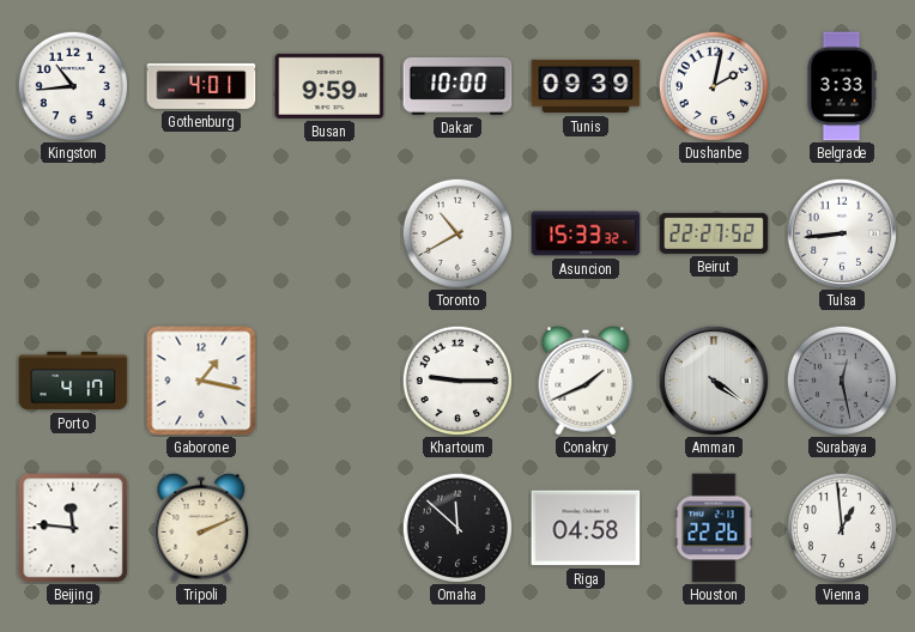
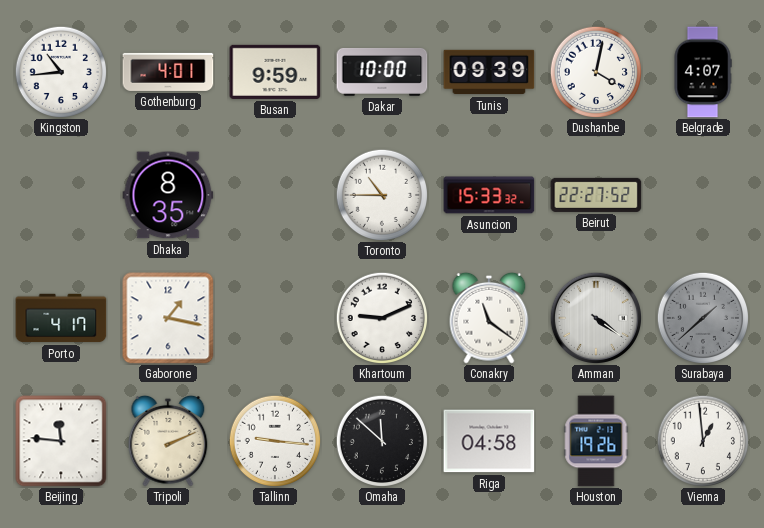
Dushanbe: 2:02 -> 4:02
Belgrade: 3:33 -> 4:07
Dhaka: none -> 8:35
Toronto: 10:40 -> 10:45
Tulsa: 8:44 -> none
Khartoum: 9:15 -> 9:11
Conakry: 1:41 -> 11:21
Surabaya: 12:28 -> 1:38
Tallinn: none -> 9:16
Houston: 22:26 -> 19:26
